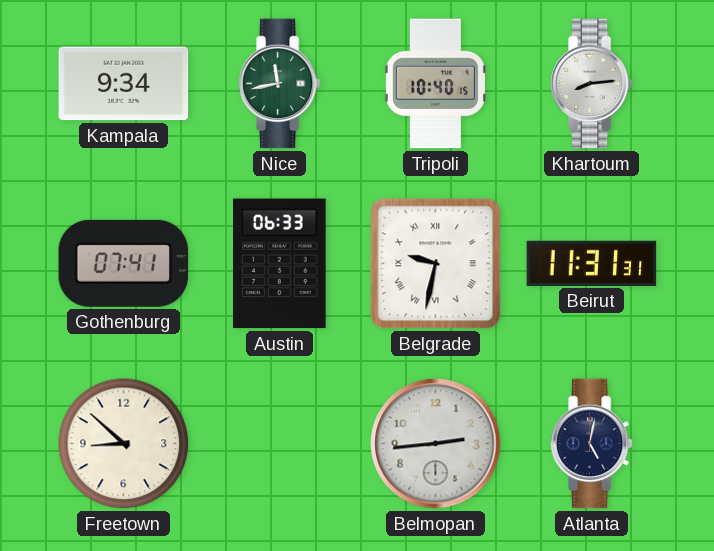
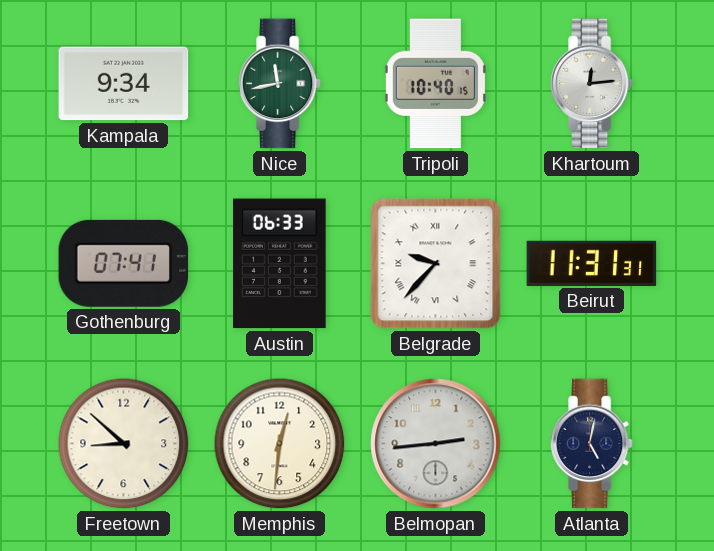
Khartoum: 8:14 -> 12:14
Belgrade: 9:32 -> 9:37
Memphis: none -> 12:31
